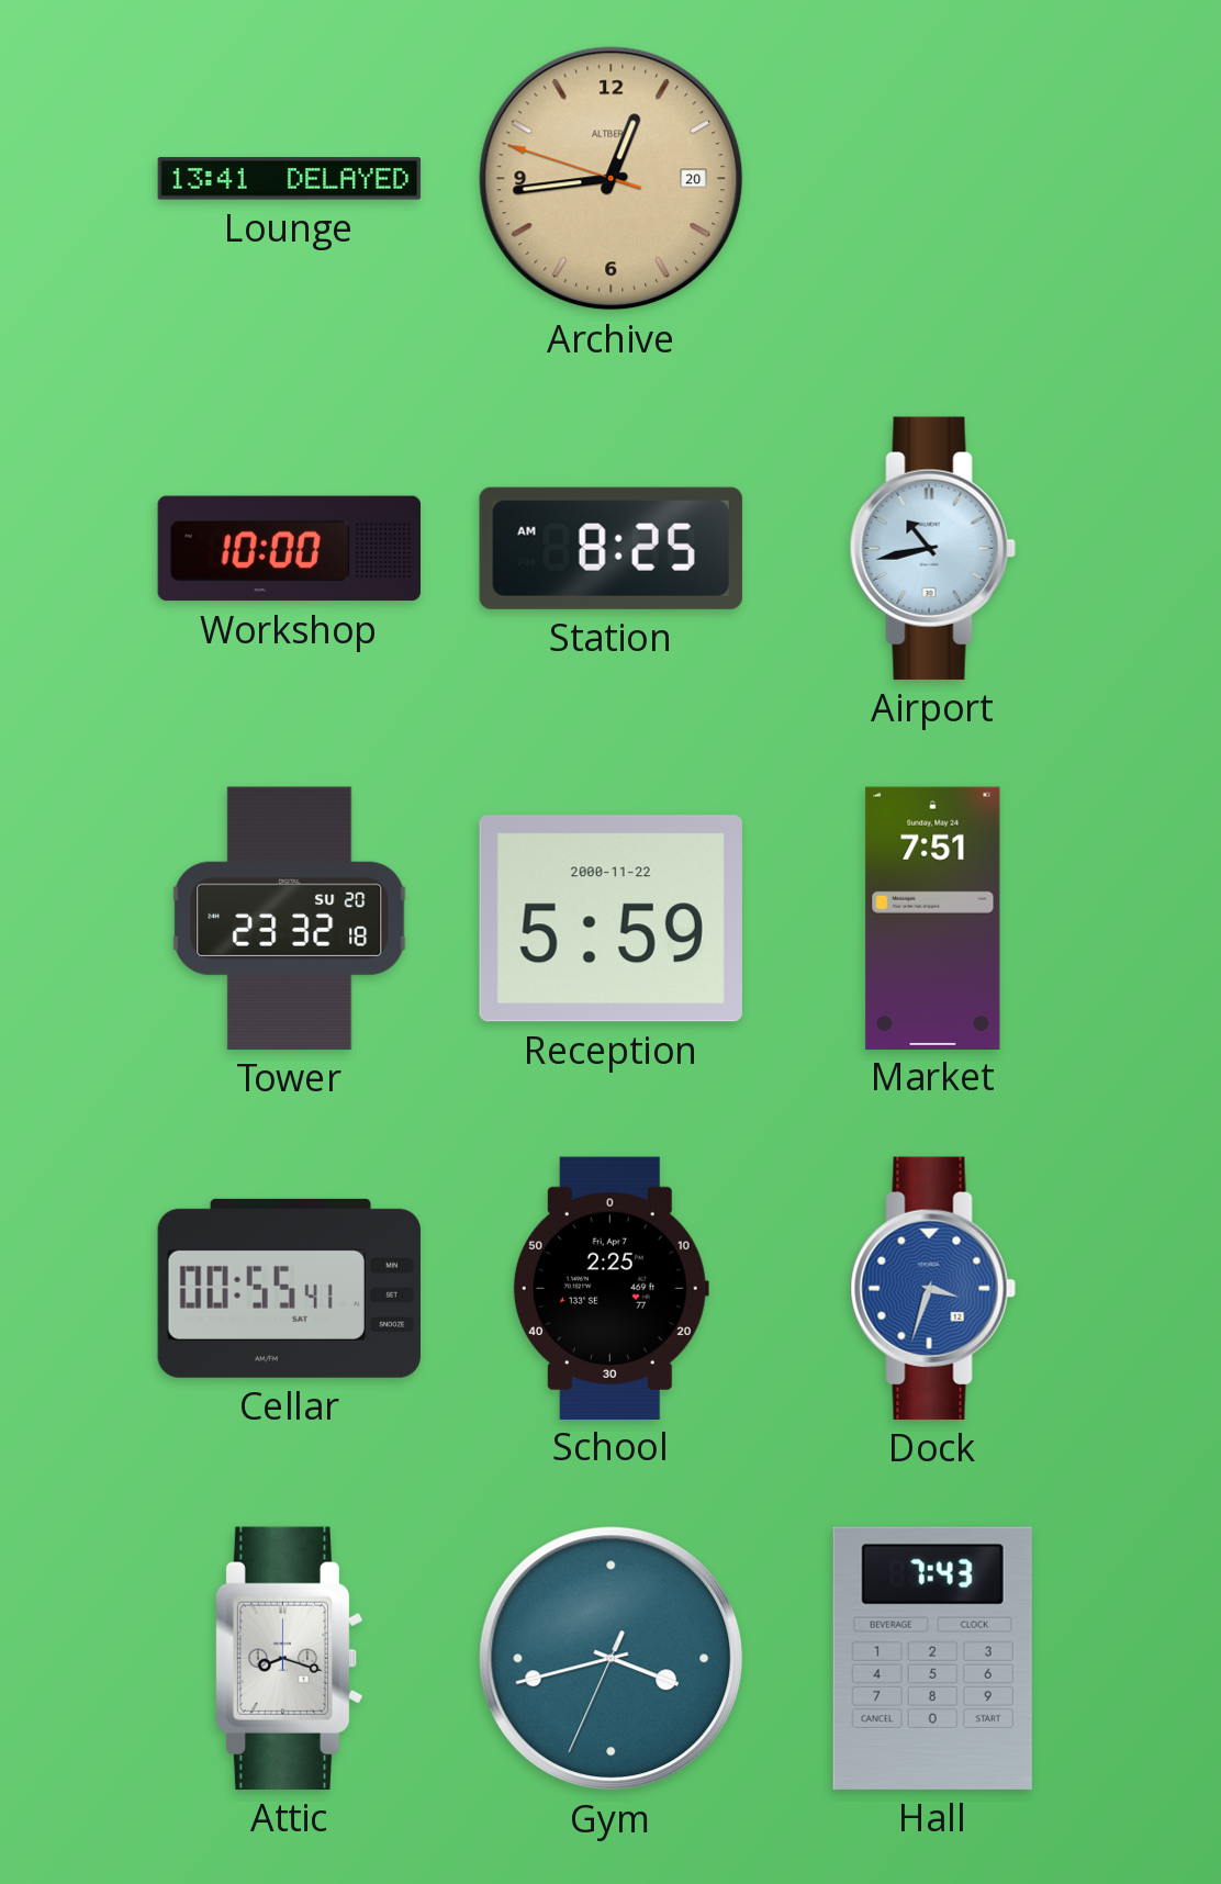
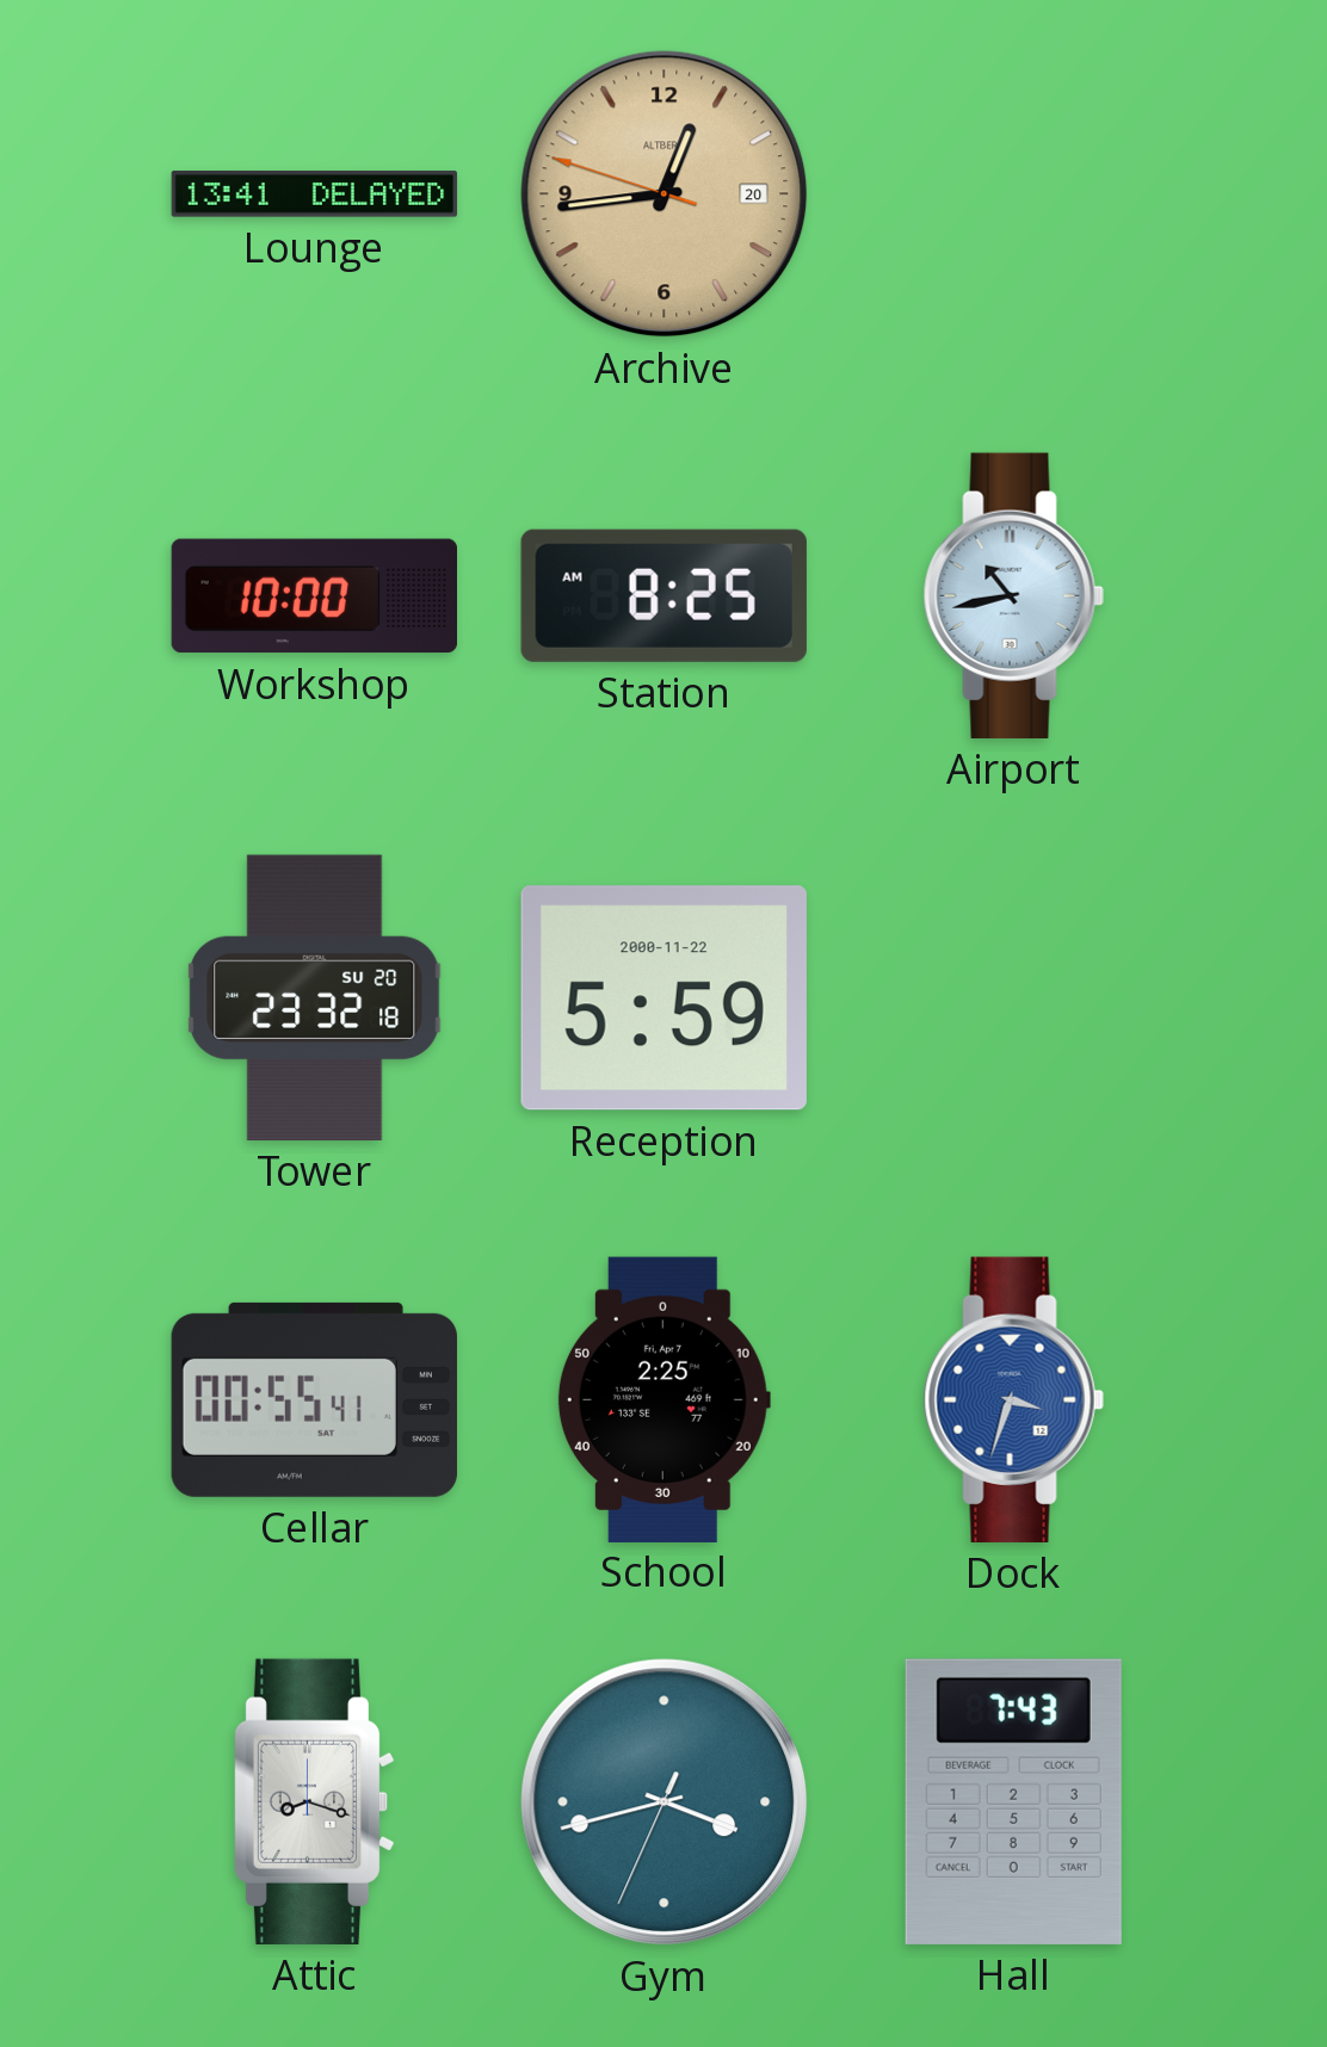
Market: 7:51 -> none
